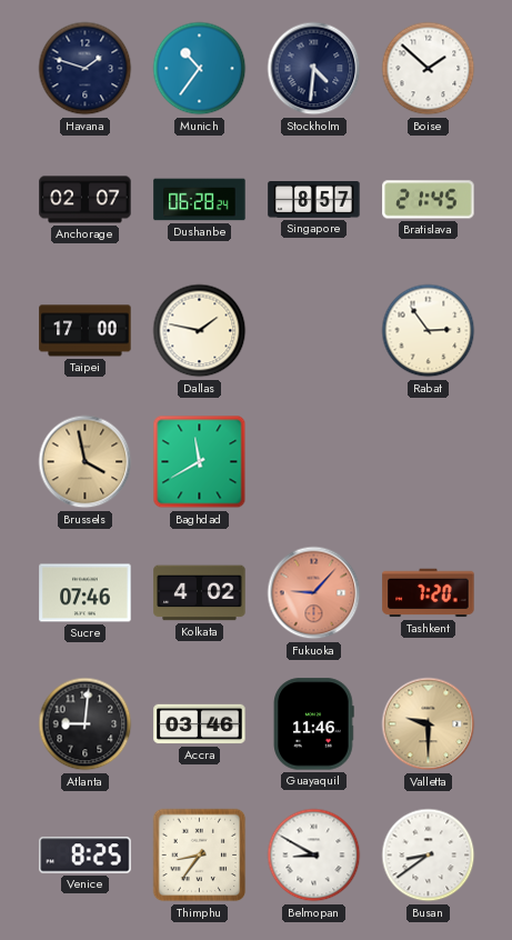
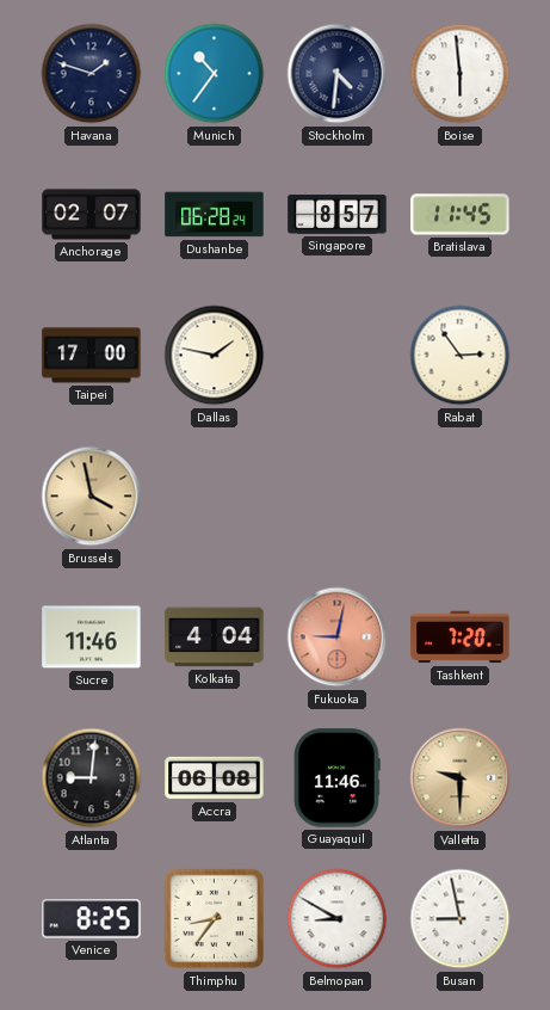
Boise: 1:52 -> 5:59
Bratislava: 21:45 -> 11:45
Baghdad: 11:40 -> none
Sucre: 07:46 -> 11:46
Kolkata: 4:02 -> 4:04
Fukuoka: 9:07 -> 9:02
Accra: 03:46 -> 06:08
Busan: 8:39 -> 8:58
